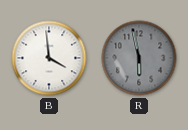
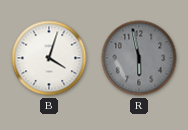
B: 3:59 -> 4:03
